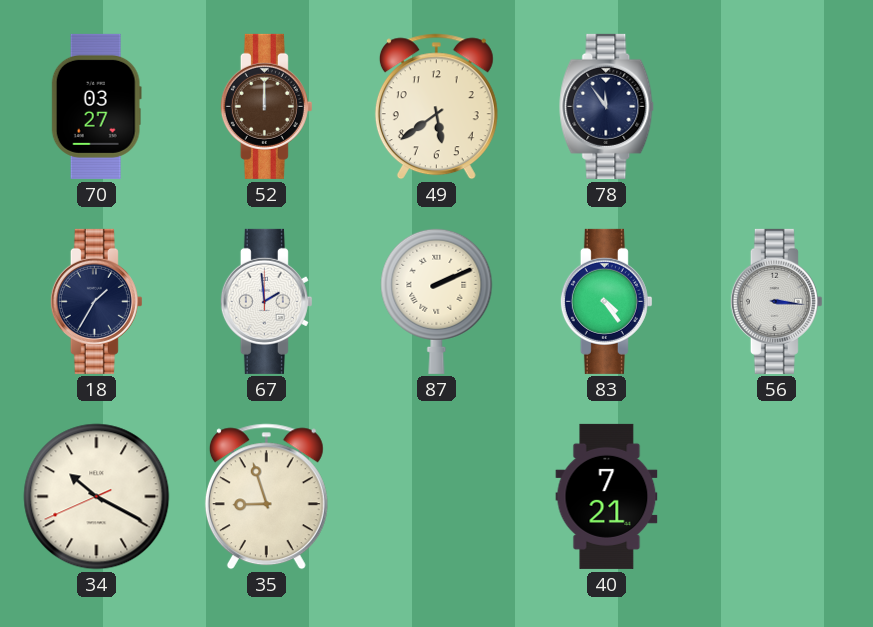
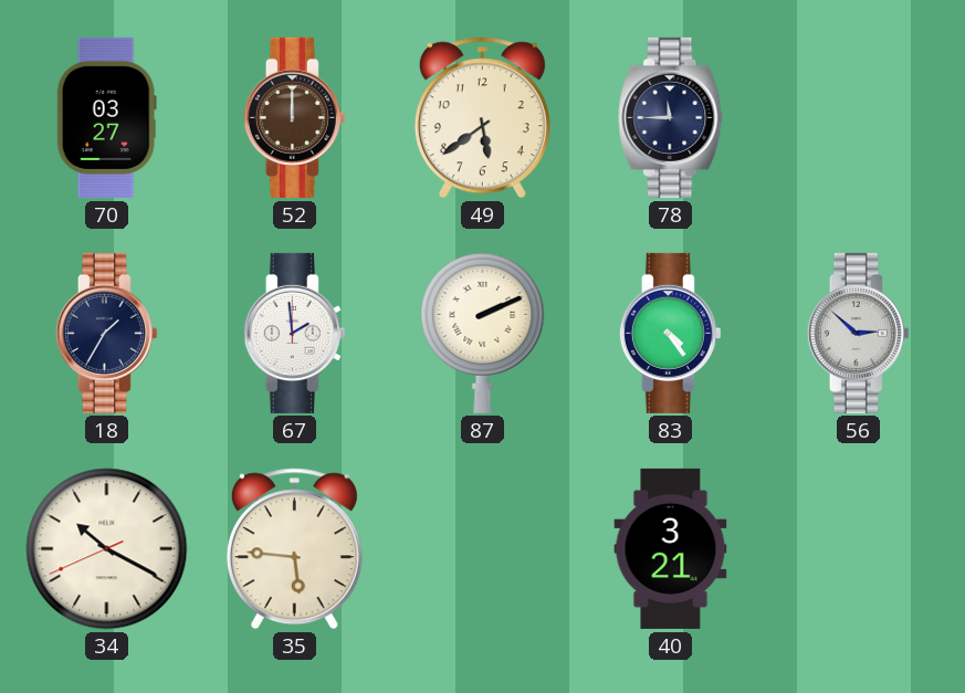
78: 11:54 -> 11:45
56: 3:16 -> 2:52
35: 8:57 -> 5:46
40: 7:21 -> 3:21
